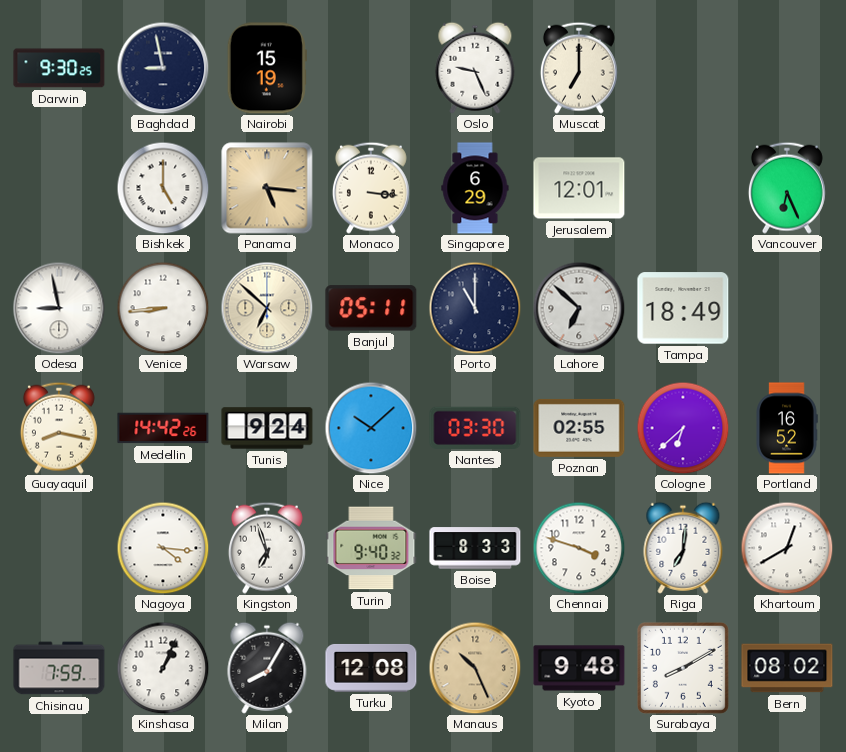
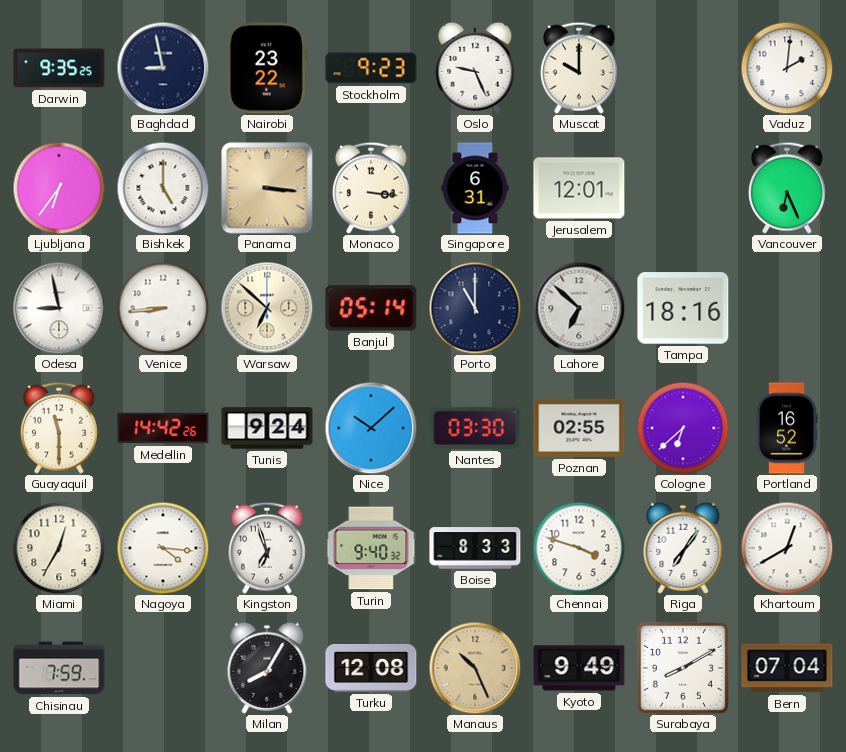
Darwin: 9:30 -> 9:35
Nairobi: 15:19 -> 23:22
Stockholm: none -> 9:23
Muscat: 7:00 -> 10:00
Vaduz: none -> 2:01
Ljubljana: none -> 6:36
Panama: 5:16 -> 3:16
Singapore: 6:29 -> 6:31
Banjul: 05:11 -> 05:14
Tampa: 18:49 -> 18:16
Guayaquil: 8:17 -> 11:30
Miami: none -> 12:35
Riga: 7:01 -> 7:06
Kinshasa: 1:04 -> none
Kyoto: 9:48 -> 9:49
Bern: 08:02 -> 07:04
